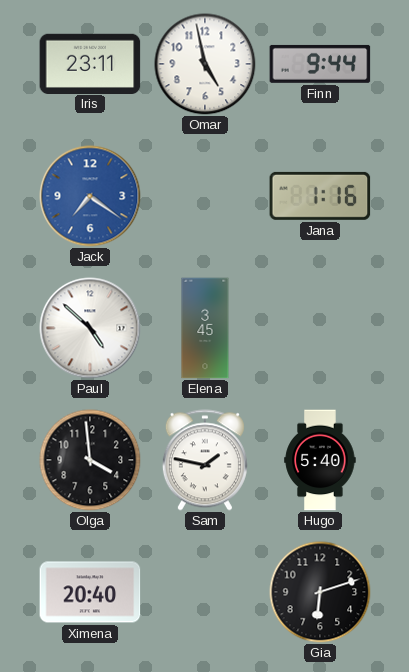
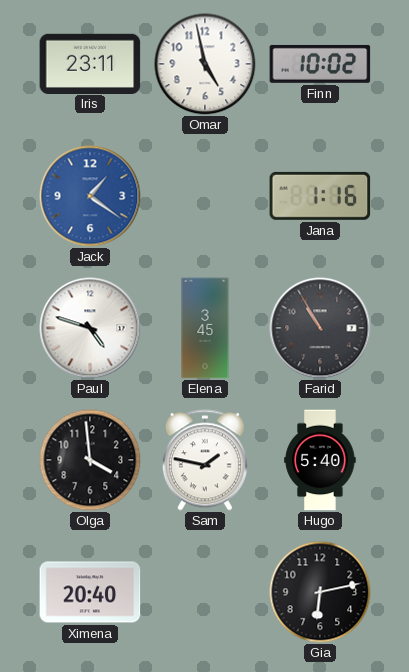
Finn: 9:44 -> 10:02
Jack: 7:21 -> 1:21
Paul: 4:52 -> 4:48
Farid: none -> 10:55
Gia: 6:12 -> 6:13
